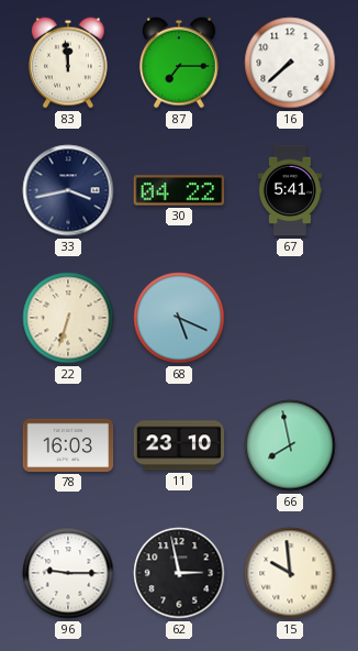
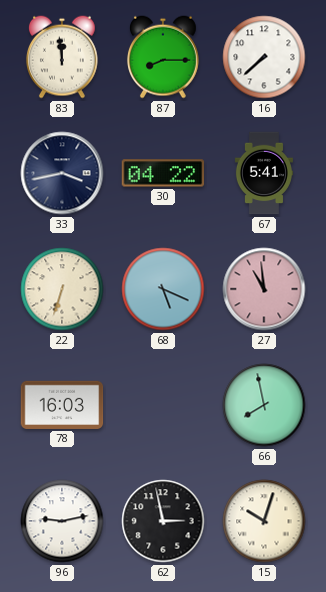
87: 7:15 -> 8:15
27: none -> 10:59
11: 23:10 -> none
96: 9:15 -> 9:13
15: 9:59 -> 10:03
